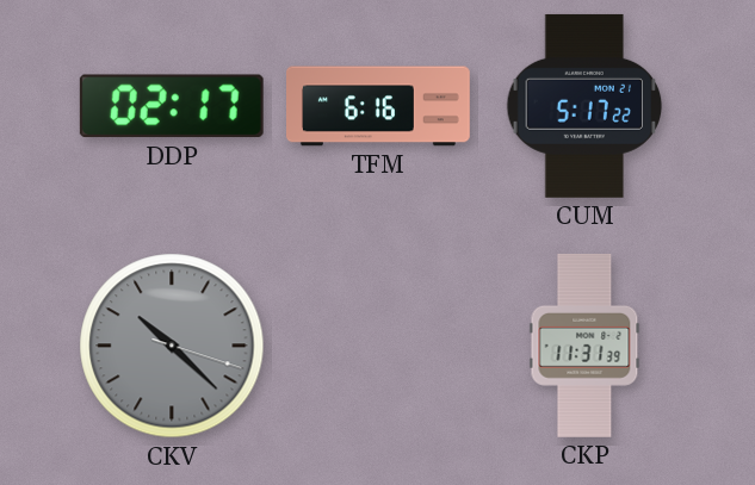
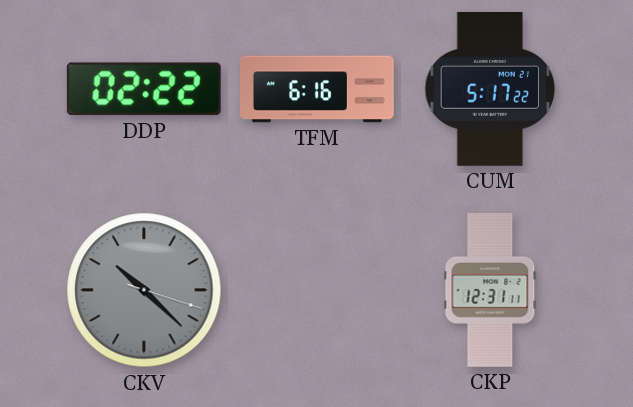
DDP: 02:17 -> 02:22
CKP: 11:31 -> 12:31
